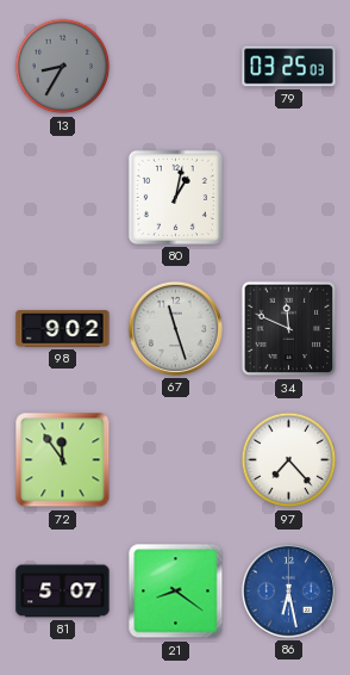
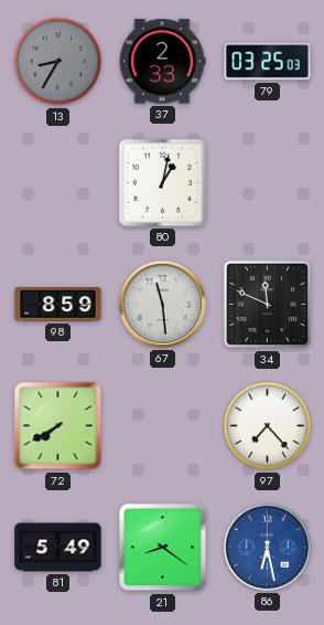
37: none -> 2:33
98: 9:02 -> 8:59
67: 11:27 -> 11:29
72: 11:54 -> 7:40
81: 5:07 -> 5:49
